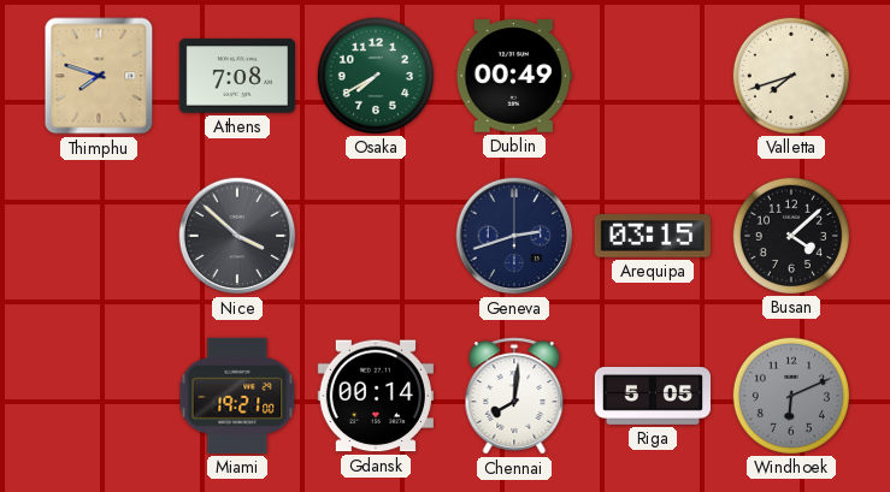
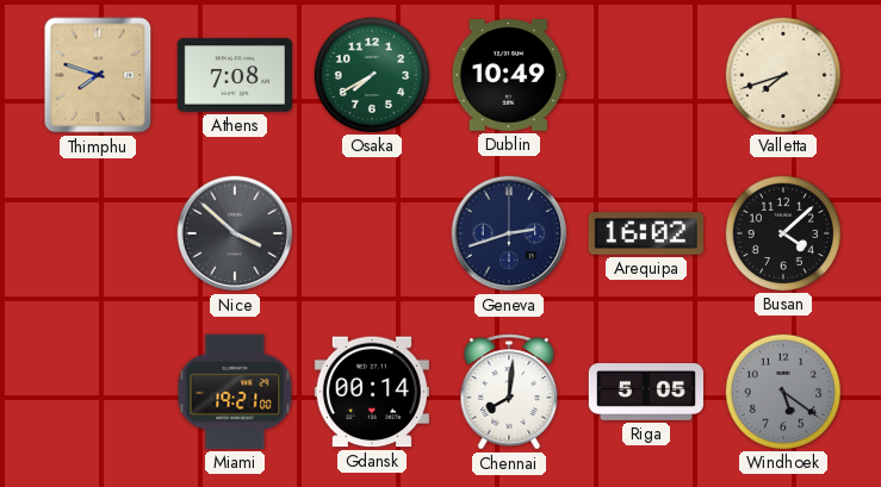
Dublin: 00:49 -> 10:49
Arequipa: 03:15 -> 16:02
Windhoek: 6:11 -> 5:21
